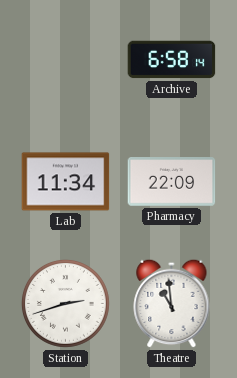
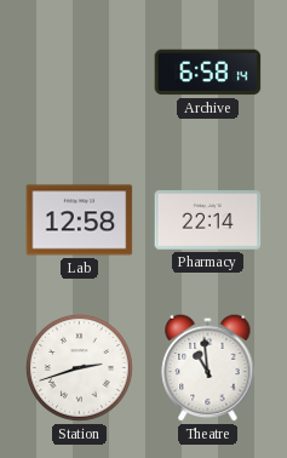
Lab: 11:34 -> 12:58
Pharmacy: 22:09 -> 22:14
